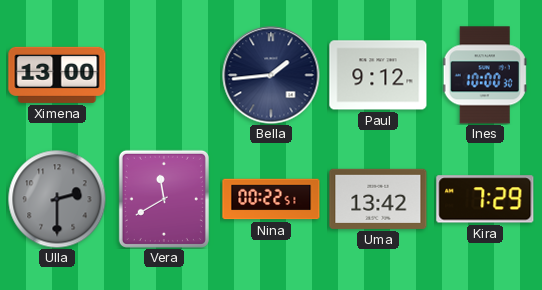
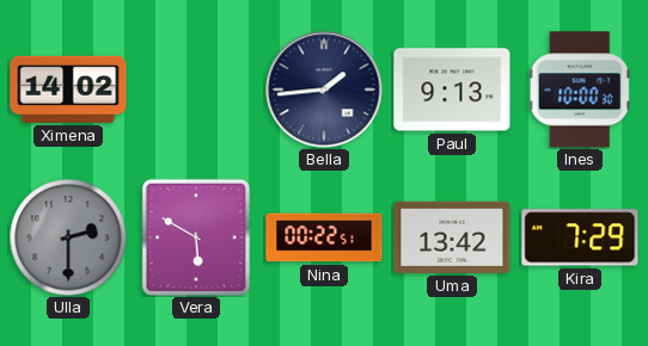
Ximena: 13:00 -> 14:02
Paul: 9:12 -> 9:13
Vera: 11:40 -> 5:50
